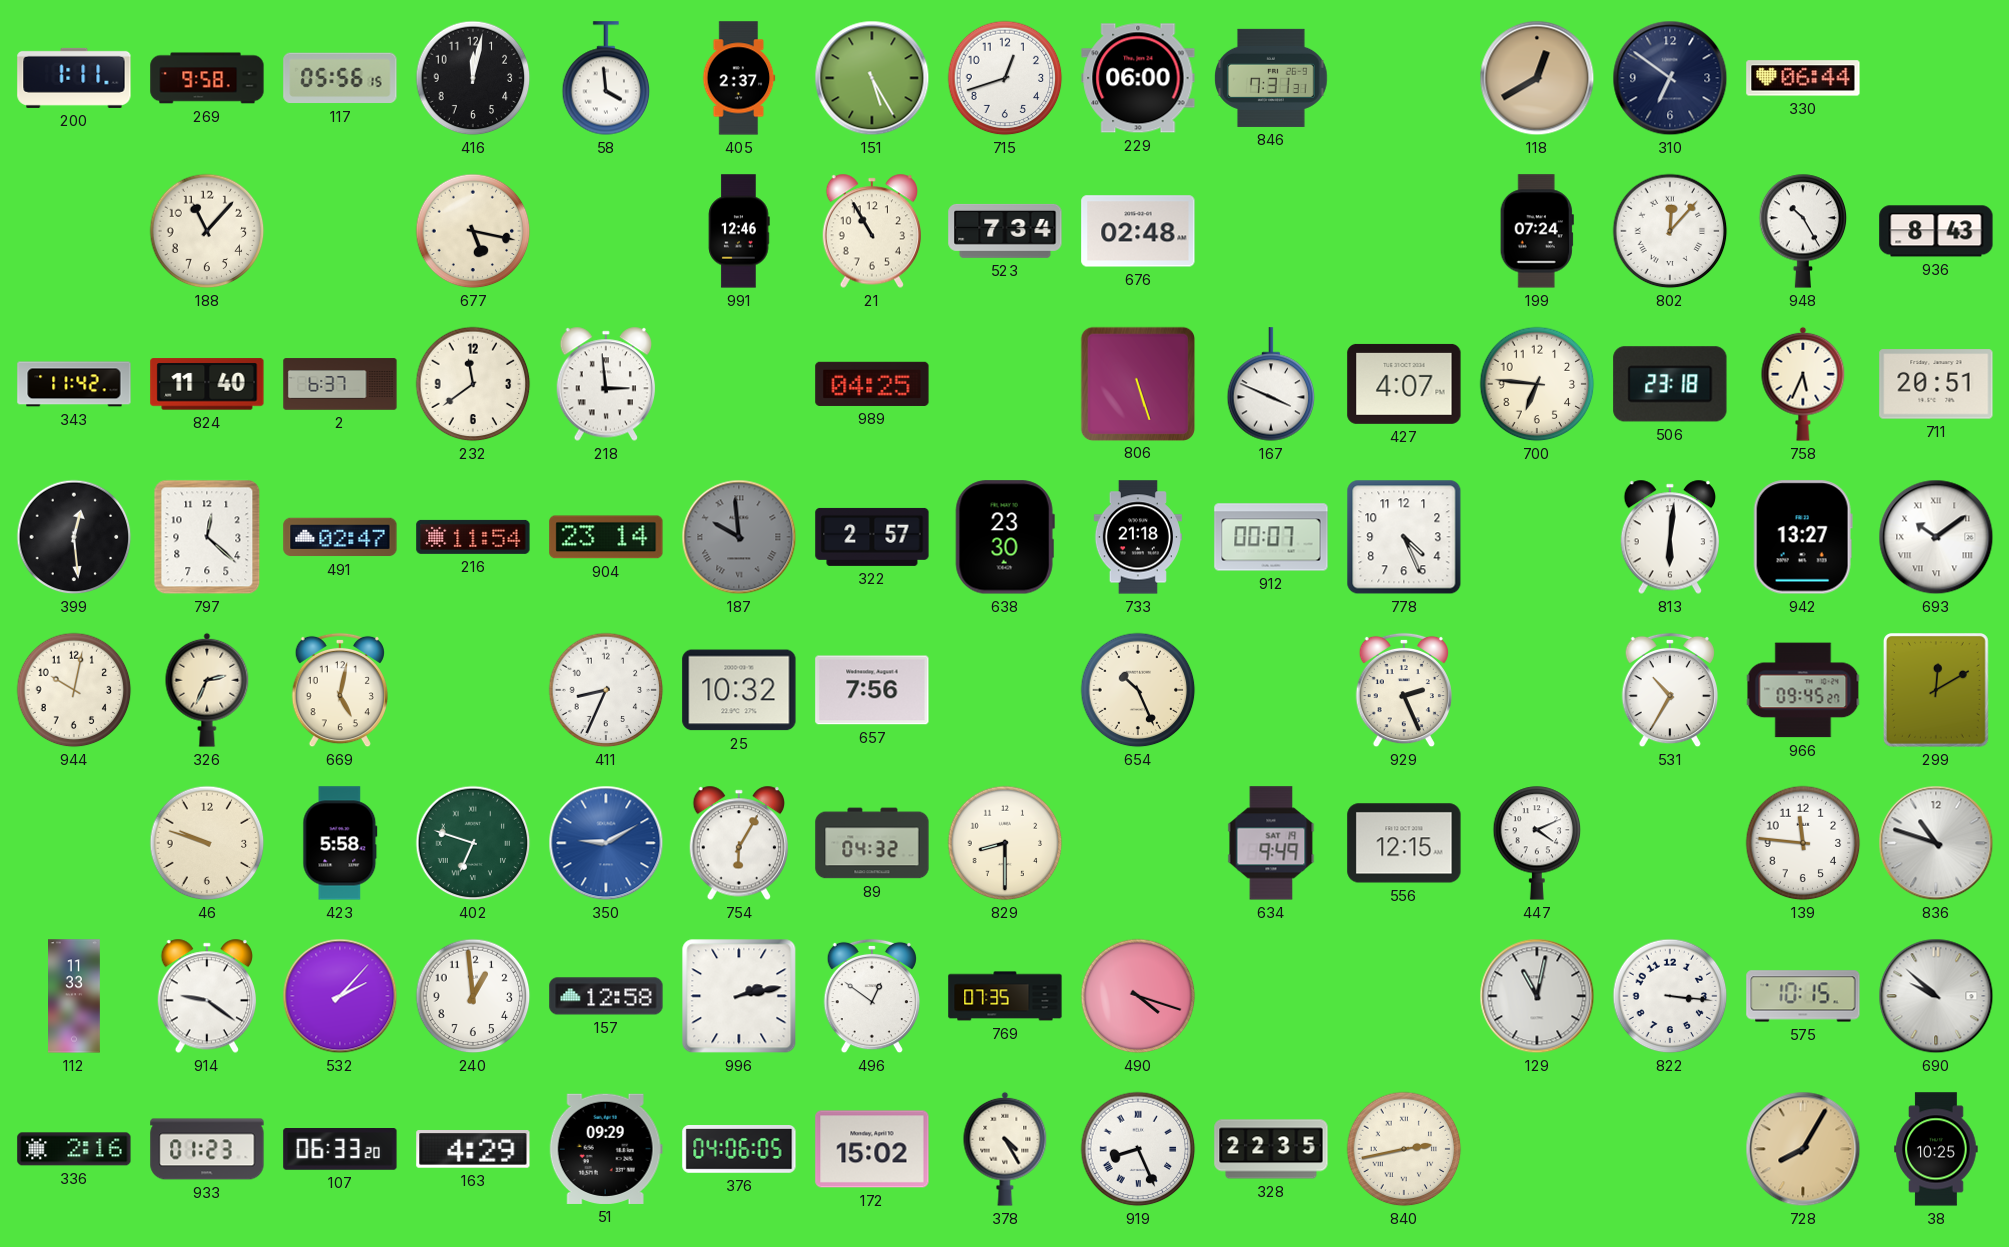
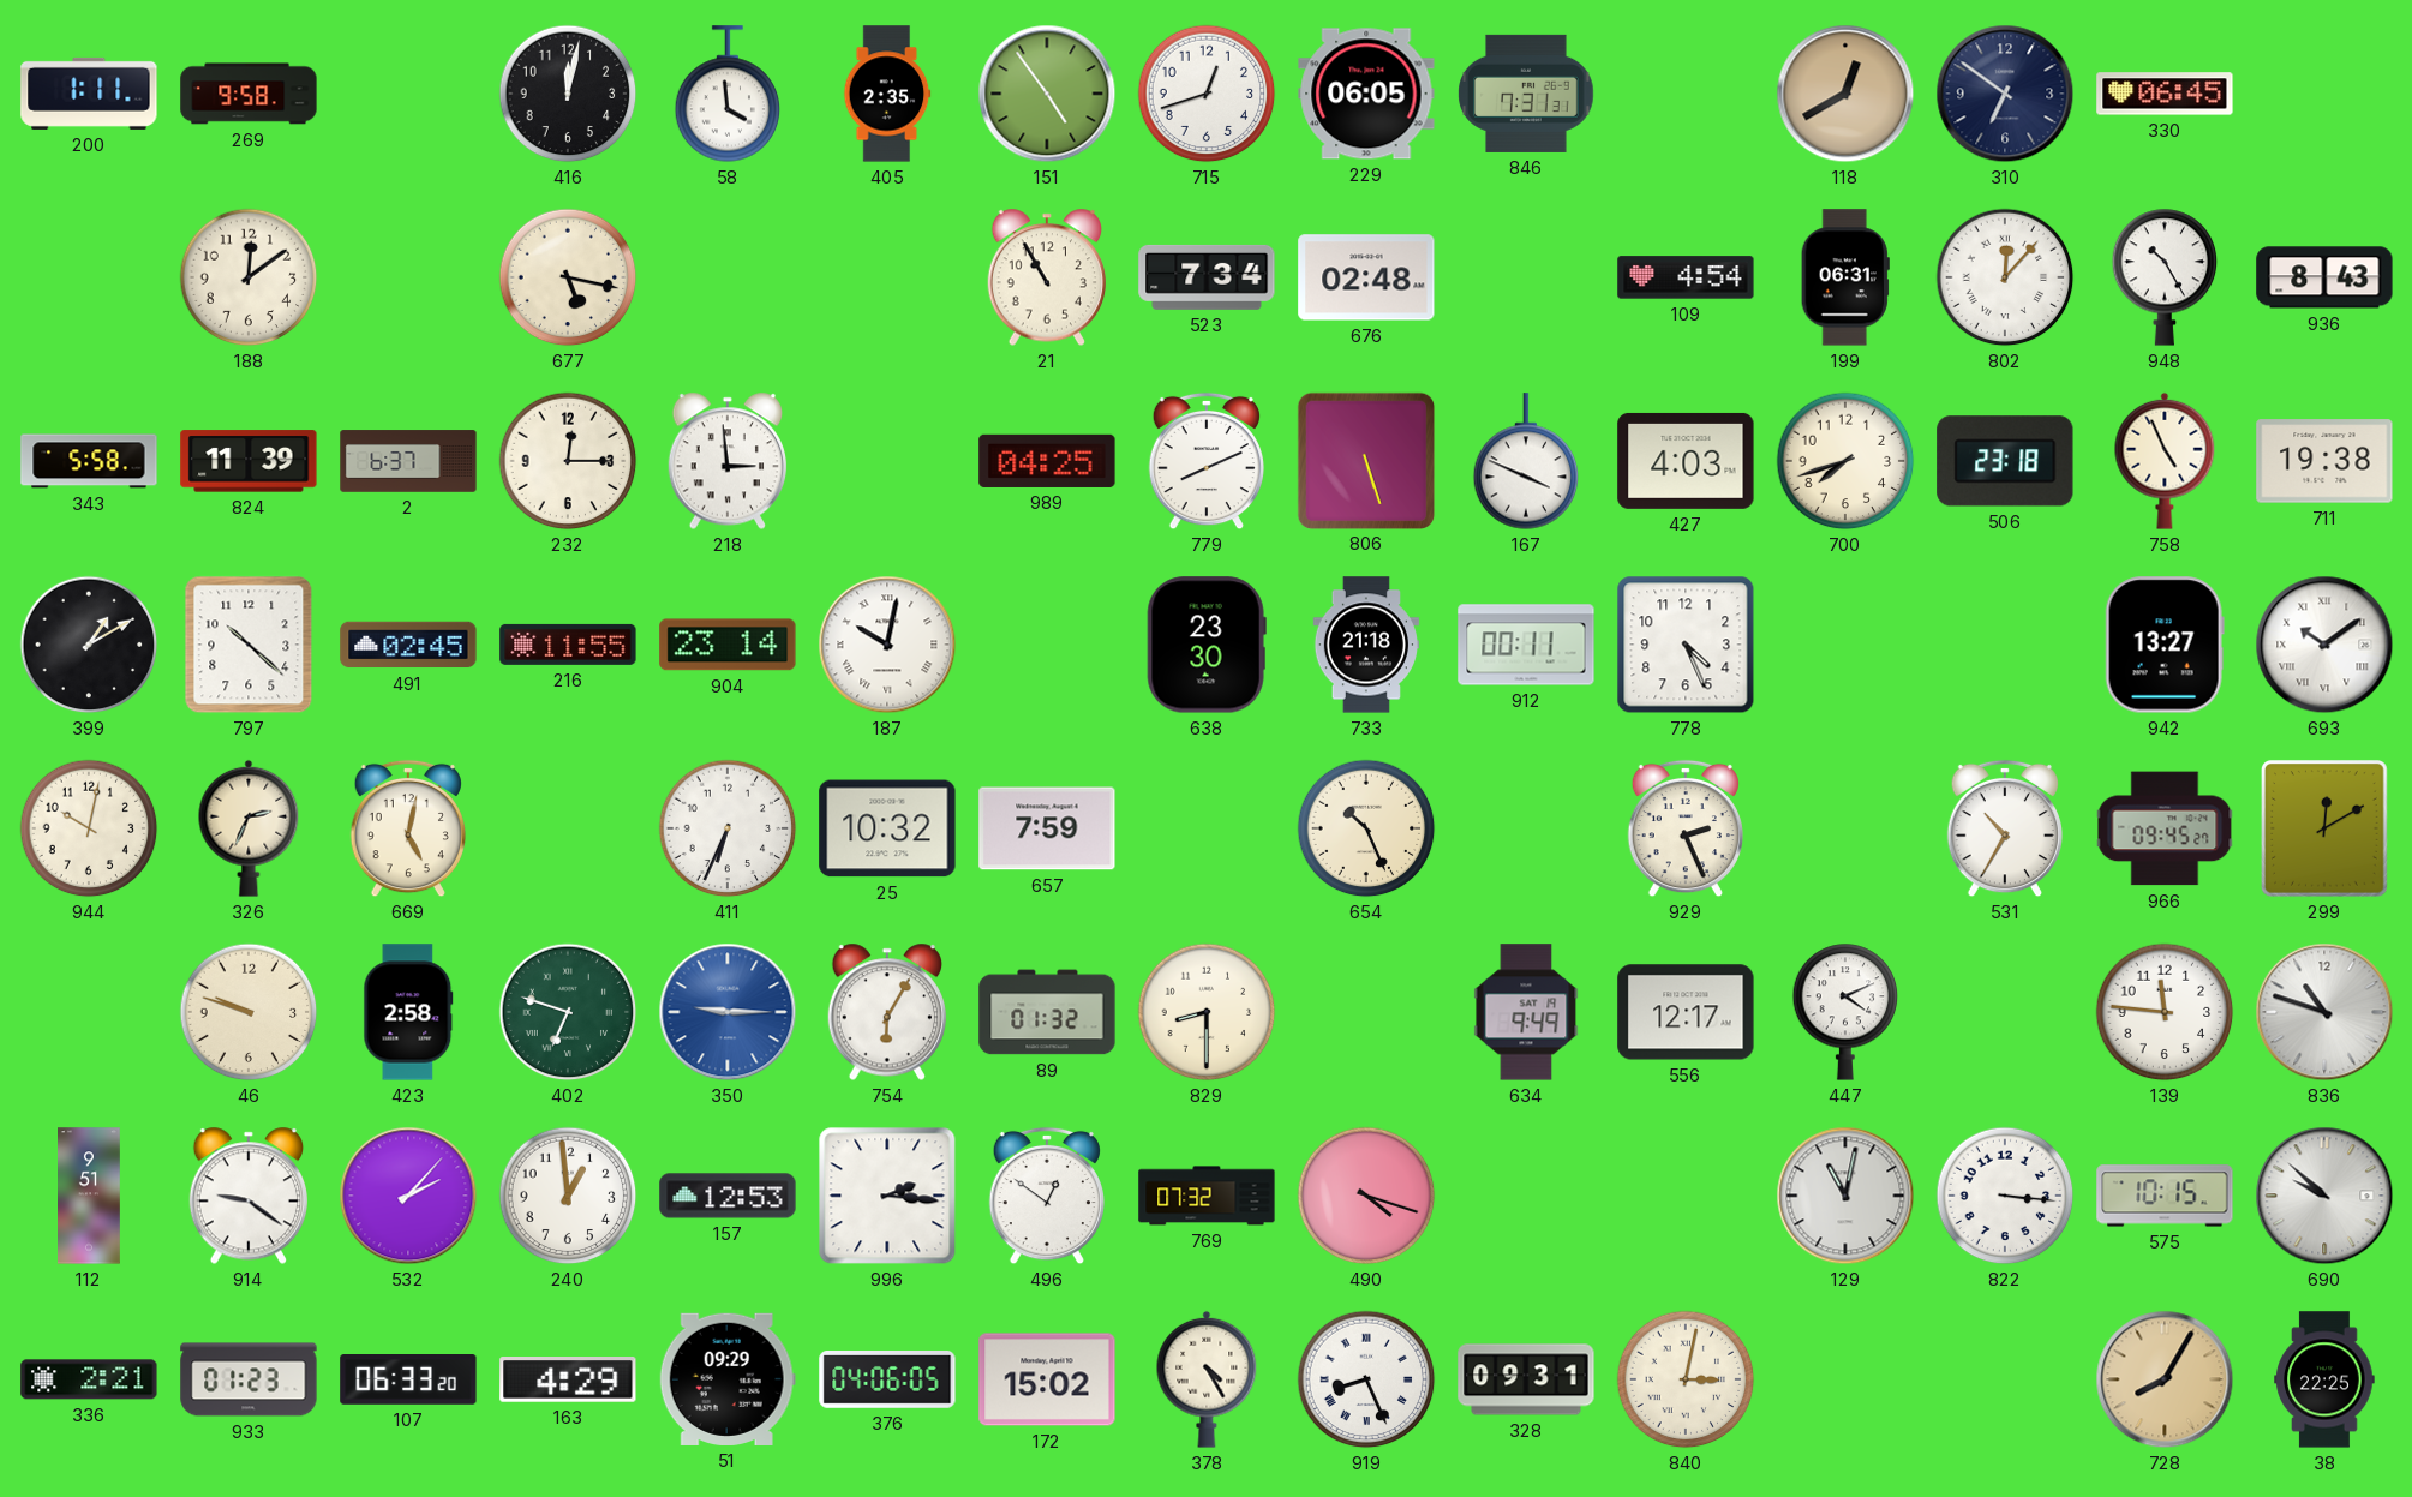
117: 05:56 -> none
405: 2:37 -> 2:35
151: 5:25 -> 4:54
229: 06:00 -> 06:05
330: 06:44 -> 06:45
188: 11:07 -> 12:09
991: 12:46 -> none
109: none -> 4:54
199: 07:24 -> 06:31
343: 11:42 -> 5:58
824: 11:40 -> 11:39
232: 11:39 -> 12:15
779: none -> 8:11
427: 4:07 -> 4:03
700: 6:46 -> 7:42
758: 5:34 -> 4:56
711: 20:51 -> 19:38
399: 12:29 -> 1:10
797: 12:22 -> 10:22
491: 02:47 -> 02:45
216: 11:54 -> 11:55
187: 9:59 -> 10:02
187 dial: grey -> white
322: 2:57 -> none
912: 00:07 -> 00:11
813: 6:01 -> none
411: 8:34 -> 6:34
657: 7:56 -> 7:59
423: 5:58 -> 2:58
350: 9:10 -> 9:15
89: 04:32 -> 01:32
556: 12:15 -> 12:17
112: 11:33 -> 9:51
157: 12:58 -> 12:53
996: 2:13 -> 2:16
769: 07:35 -> 07:32
336: 2:16 -> 2:21
328: 22:35 -> 09:31
840: 2:43 -> 3:02
38: 10:25 -> 22:25
